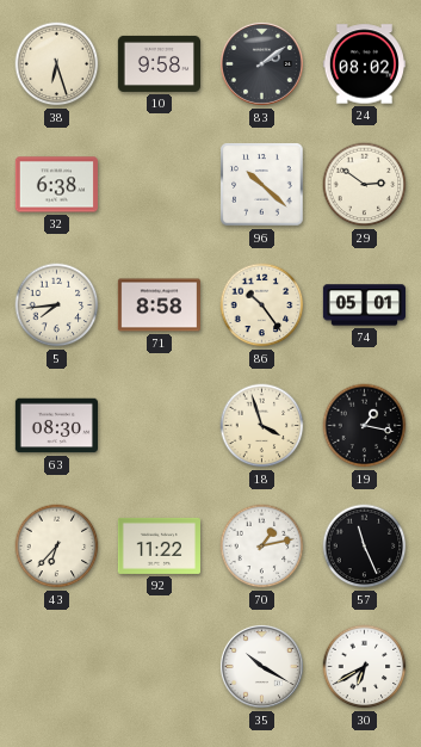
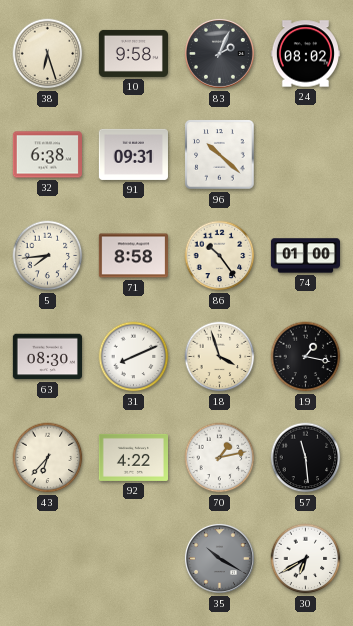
83: 2:09 -> 2:04
91: none -> 09:31
29: 2:51 -> none
74: 05:01 -> 01:00
31: none -> 8:11
92: 11:22 -> 4:22
57: 11:26 -> 11:29
35 dial: white -> grey
